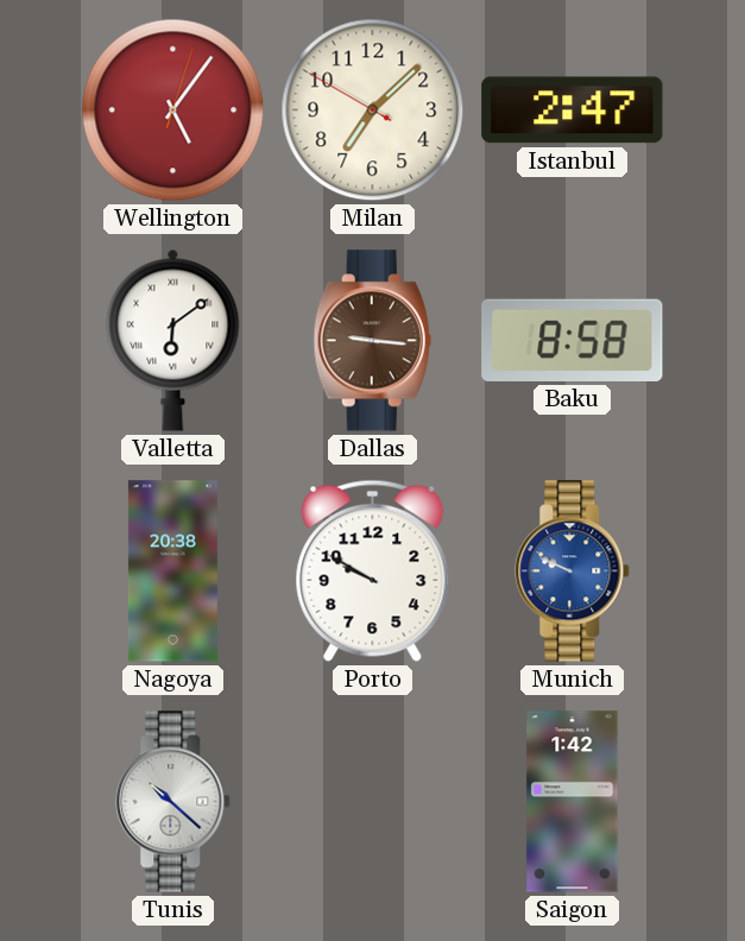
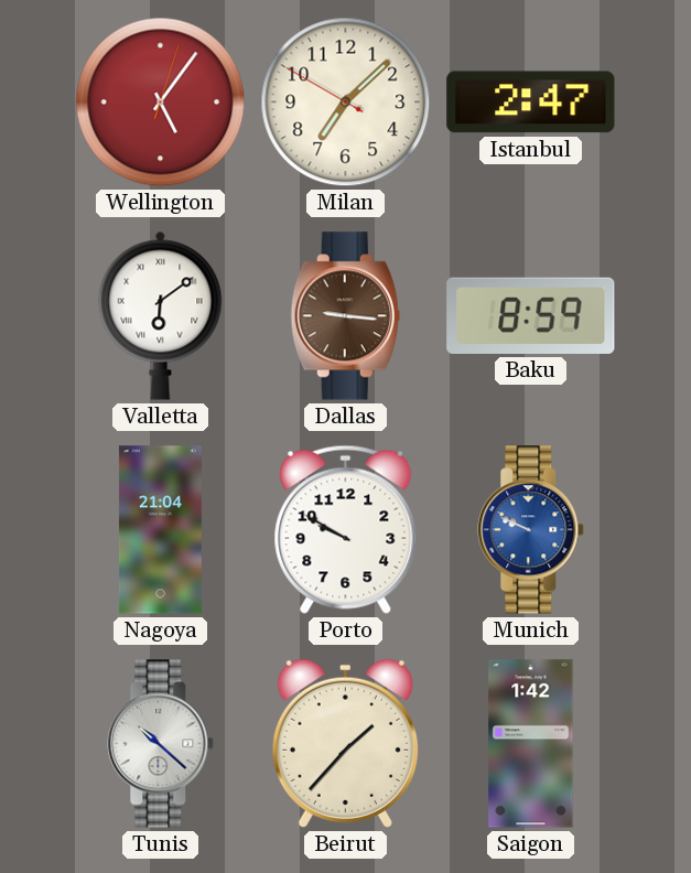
Baku: 8:58 -> 8:59
Nagoya: 20:38 -> 21:04
Beirut: none -> 1:37
